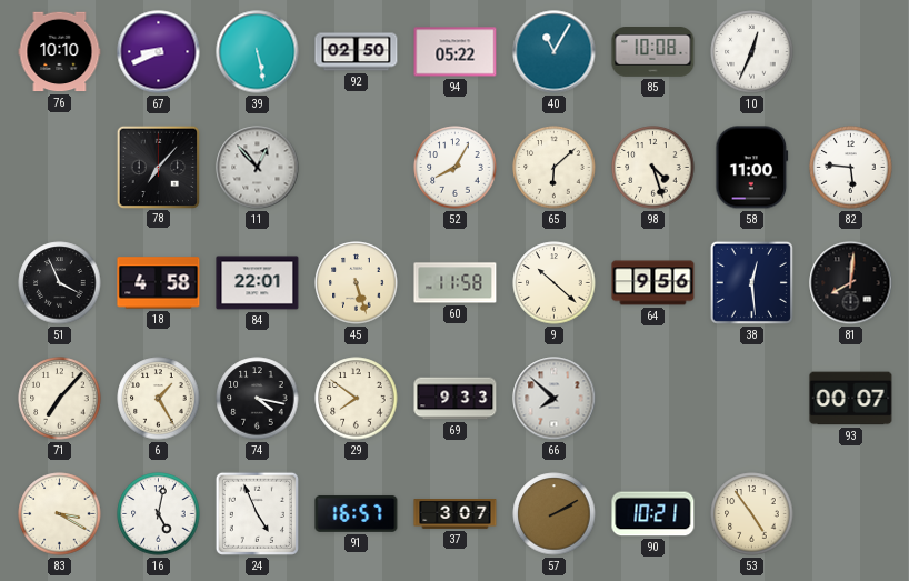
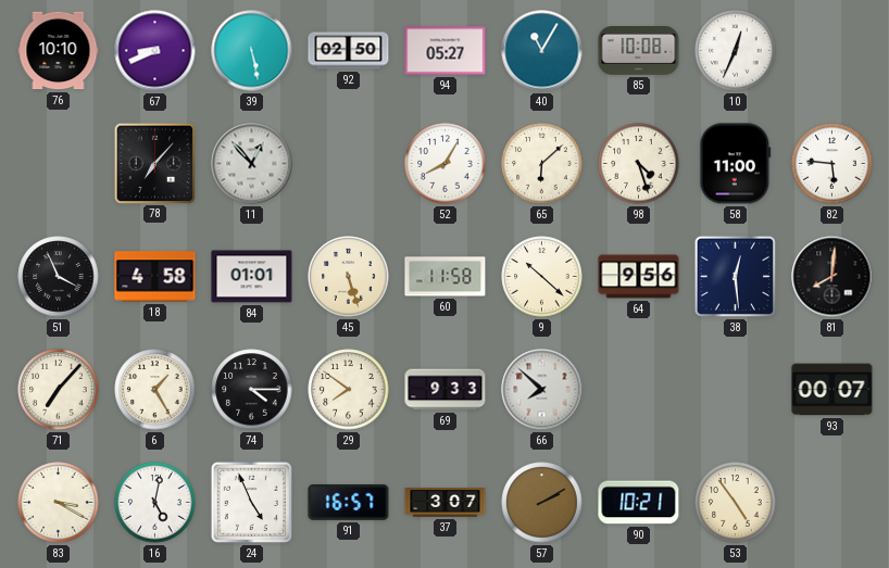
94: 05:22 -> 05:27
84: 22:01 -> 01:01
74: 4:17 -> 4:15
